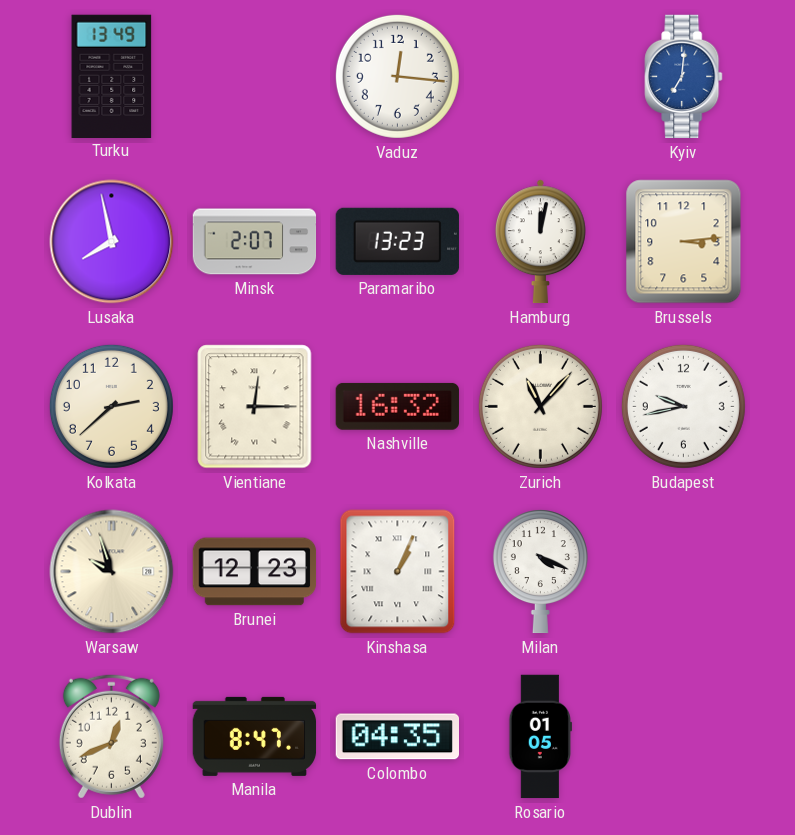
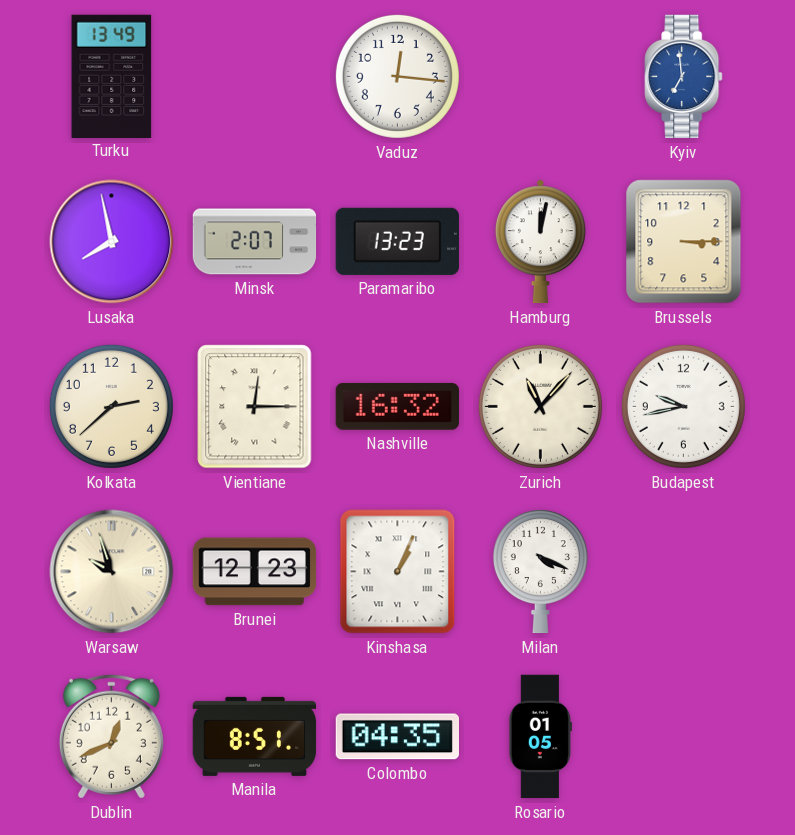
Kyiv: 7:01 -> 6:59
Brussels: 3:14 -> 3:15
Manila: 8:47 -> 8:51
